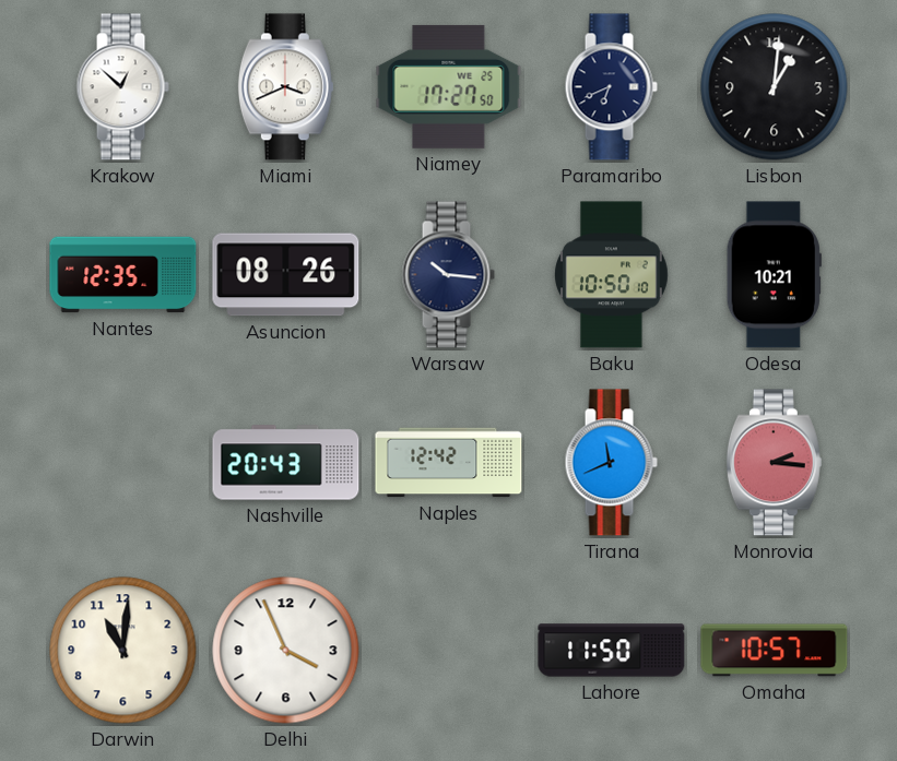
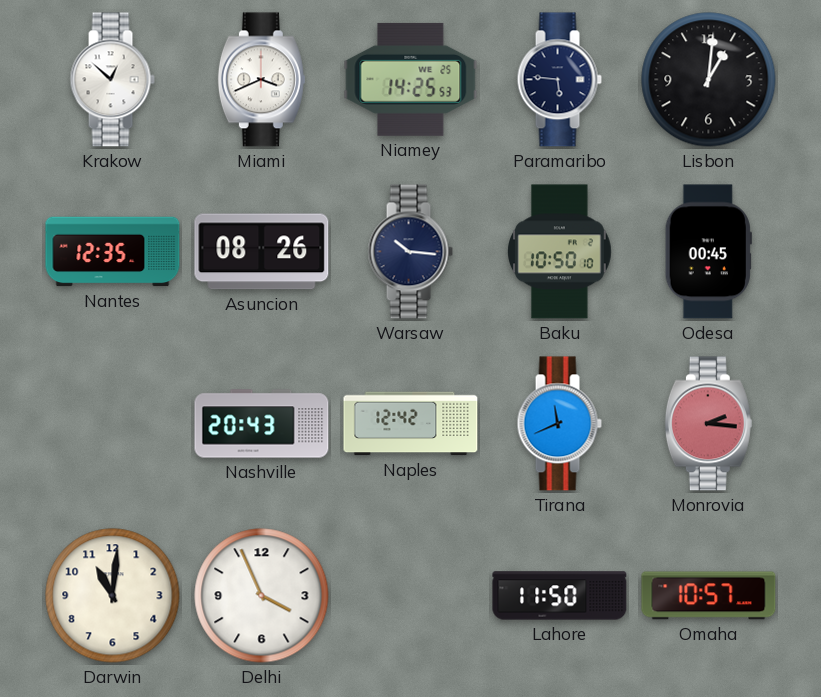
Niamey: 17:27 -> 14:25
Paramaribo: 6:41 -> 5:46
Odesa: 10:21 -> 00:45
